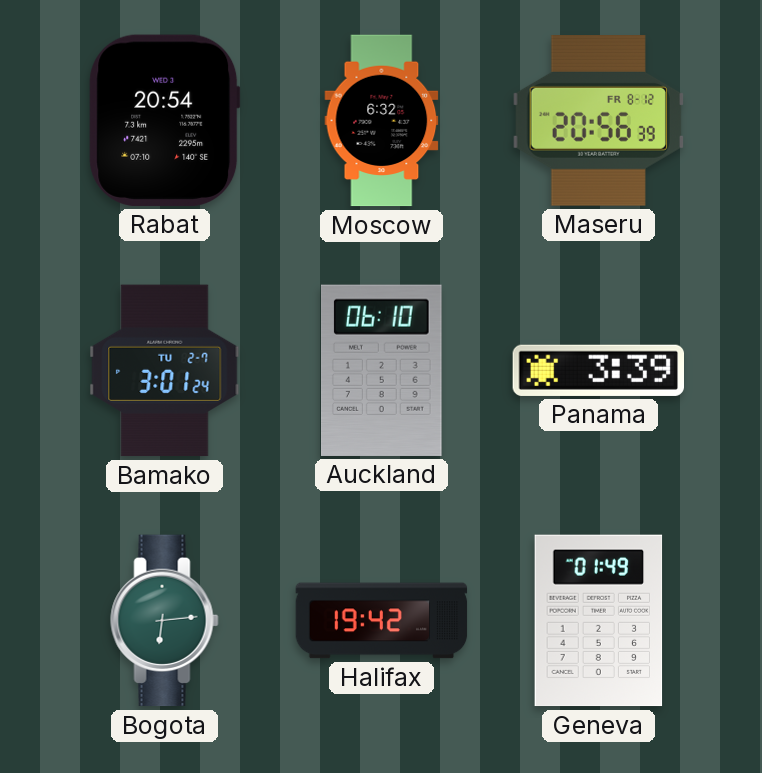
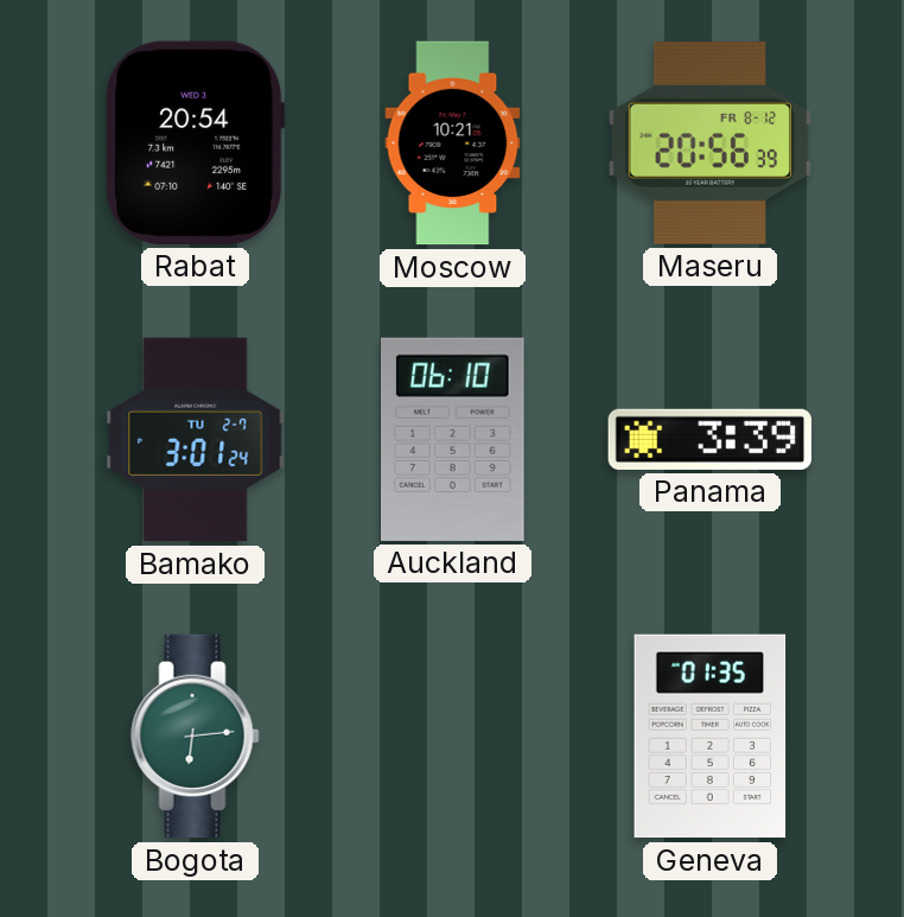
Moscow: 6:32 -> 10:21
Halifax: 19:42 -> none
Geneva: 01:49 -> 01:35
